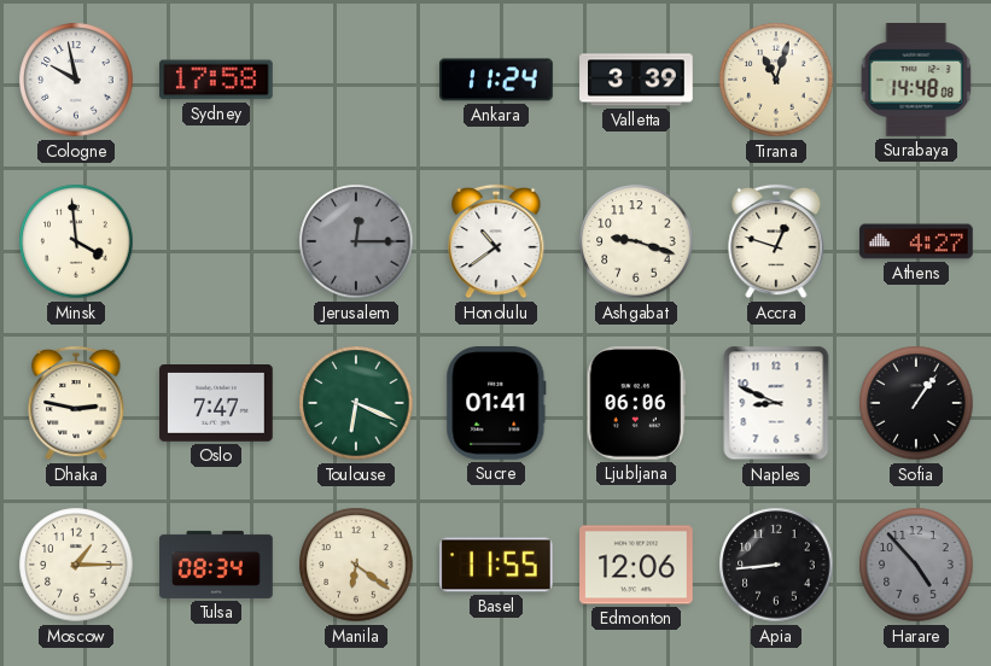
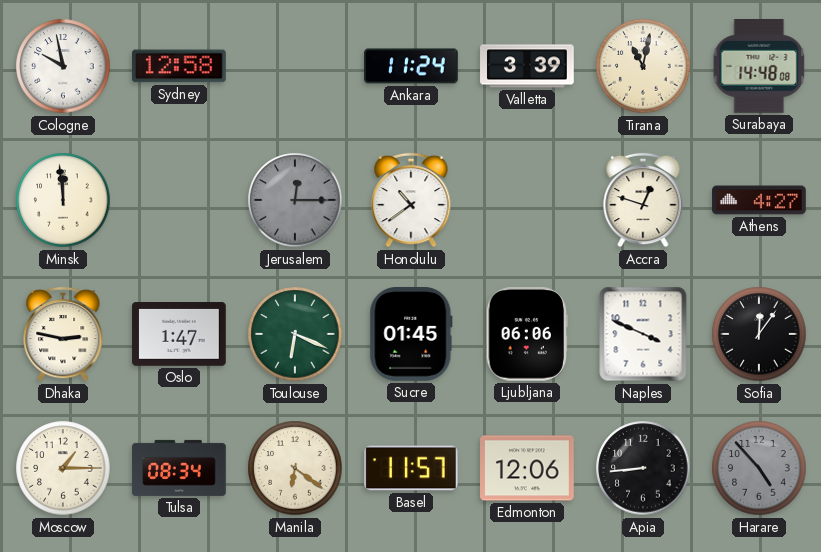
Sydney: 17:58 -> 12:58
Tirana: 11:03 -> 11:02
Minsk: 3:59 -> 11:59
Ashgabat: 9:18 -> none
Oslo: 7:47 -> 1:47
Sucre: 01:41 -> 01:45
Naples: 8:49 -> 3:49
Sofia: 1:06 -> 12:06
Basel: 11:55 -> 11:57
